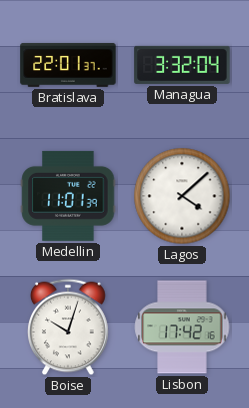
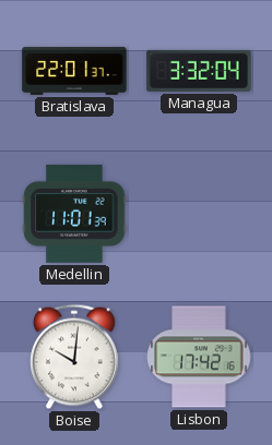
Lagos: 4:08 -> none
Boise: 10:03 -> 10:01
